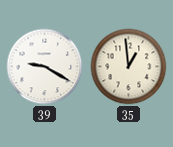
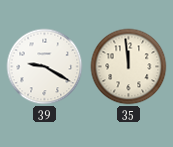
35: 12:59 -> 11:59
